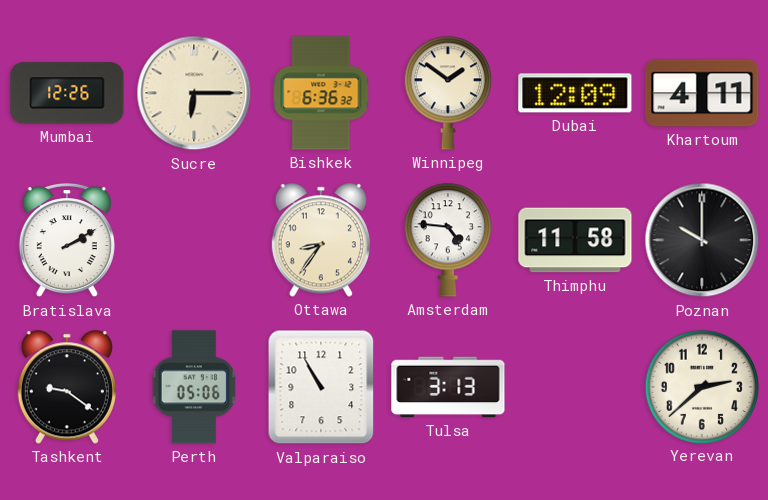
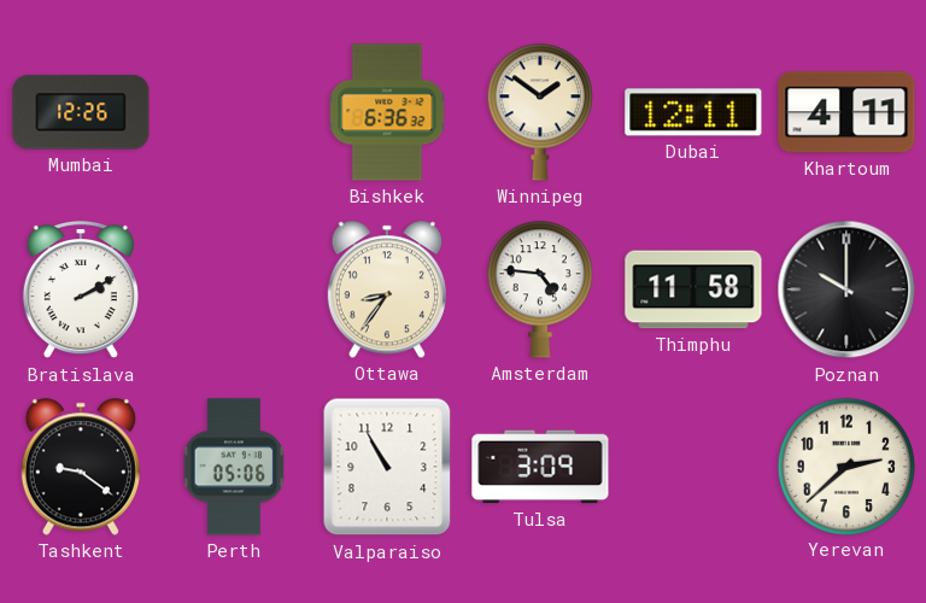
Sucre: 6:15 -> none
Dubai: 12:09 -> 12:11
Tulsa: 3:13 -> 3:09
